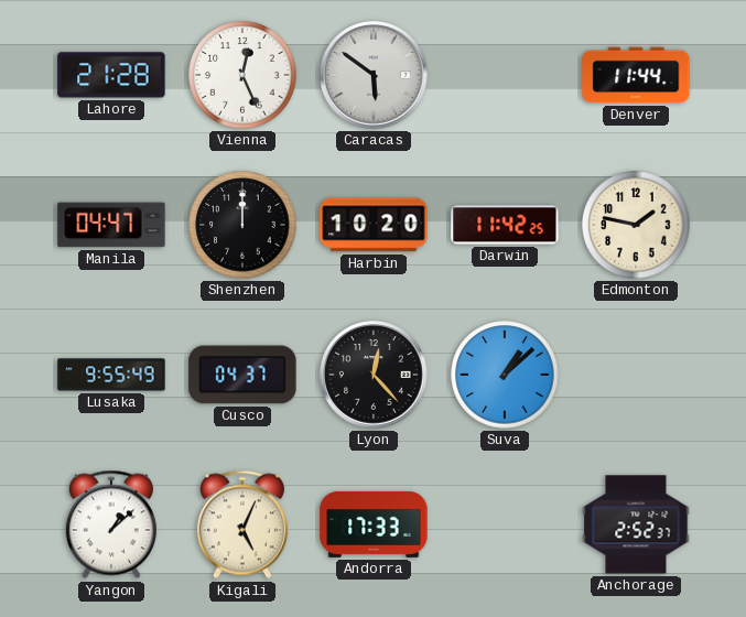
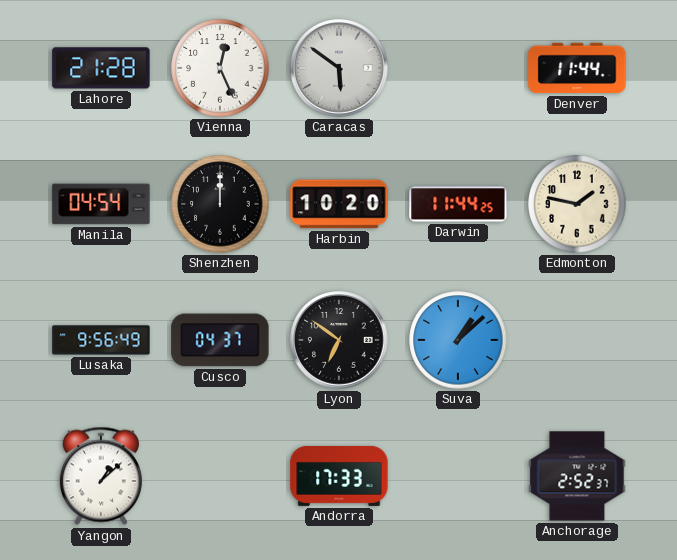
Manila: 04:47 -> 04:54
Darwin: 11:42 -> 11:44
Lusaka: 9:55 -> 9:56
Lyon: 12:23 -> 6:51
Kigali: 5:04 -> none
